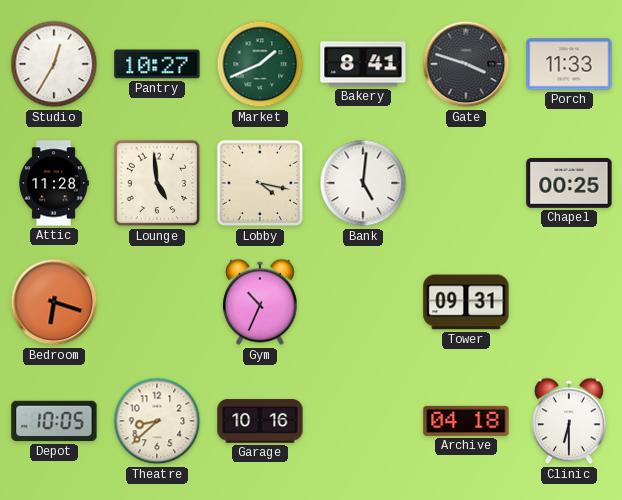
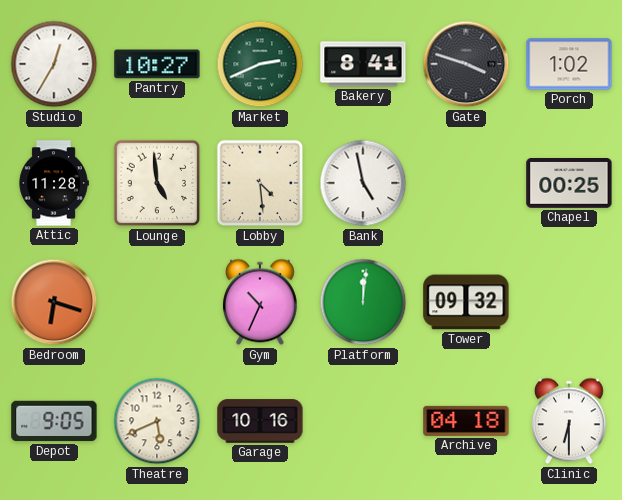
Market: 1:41 -> 2:41
Porch: 11:33 -> 1:02
Lobby: 4:17 -> 4:29
Bank: 5:01 -> 4:58
Platform: none -> 12:01
Tower: 09:31 -> 09:32
Depot: 10:05 -> 9:05
Theatre: 8:38 -> 5:41
